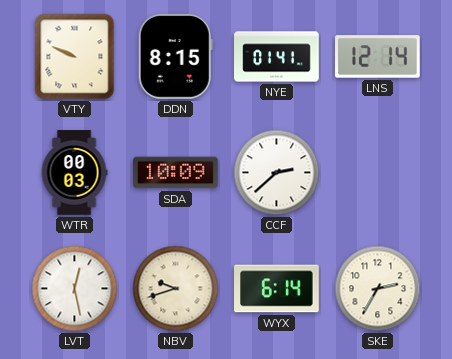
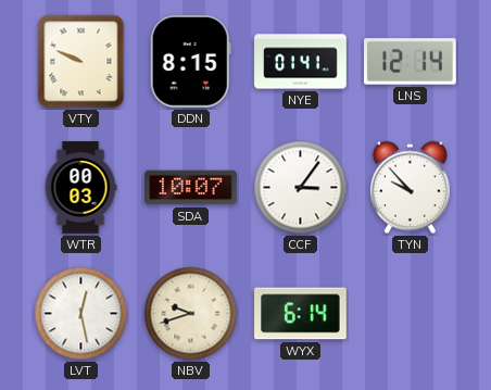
SDA: 10:09 -> 10:07
CCF: 2:38 -> 3:06
TYN: none -> 9:53
SKE: 2:35 -> none
